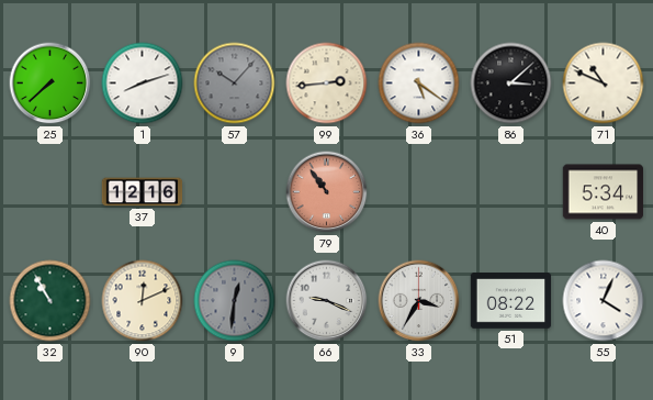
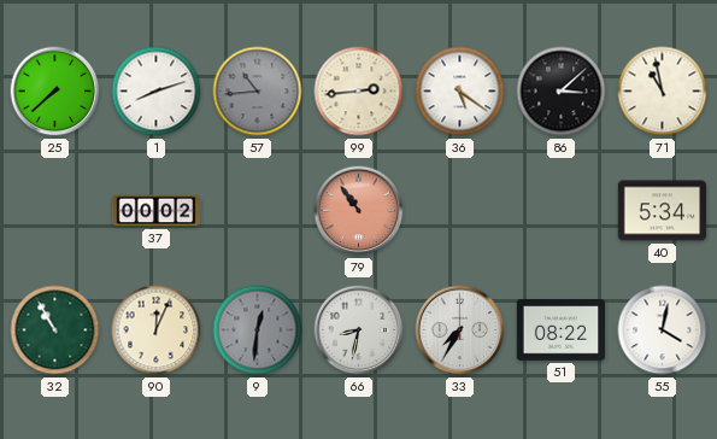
57: 10:07 -> 10:44
71: 10:49 -> 10:58
37: 12:16 -> 00:02
90: 12:11 -> 12:04
66: 9:19 -> 8:32
33: 3:35 -> 7:35
55: 4:04 -> 4:02
